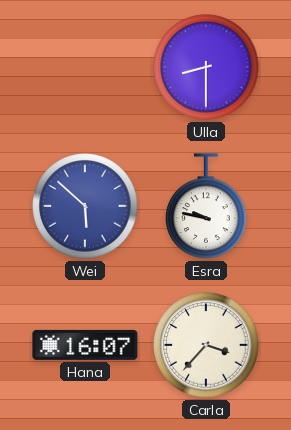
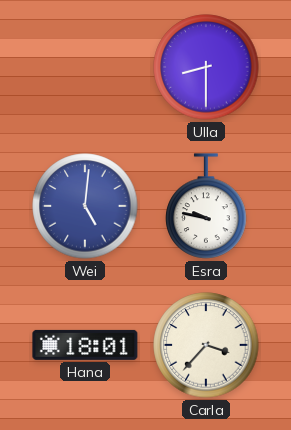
Wei: 5:52 -> 5:01
Hana: 16:07 -> 18:01
